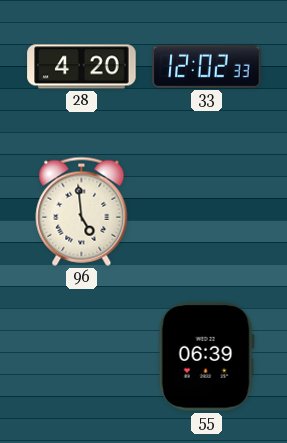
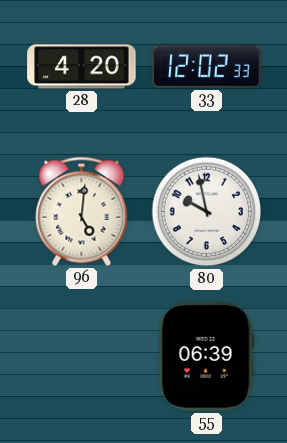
96: 4:59 -> 5:01
80: none -> 9:58
